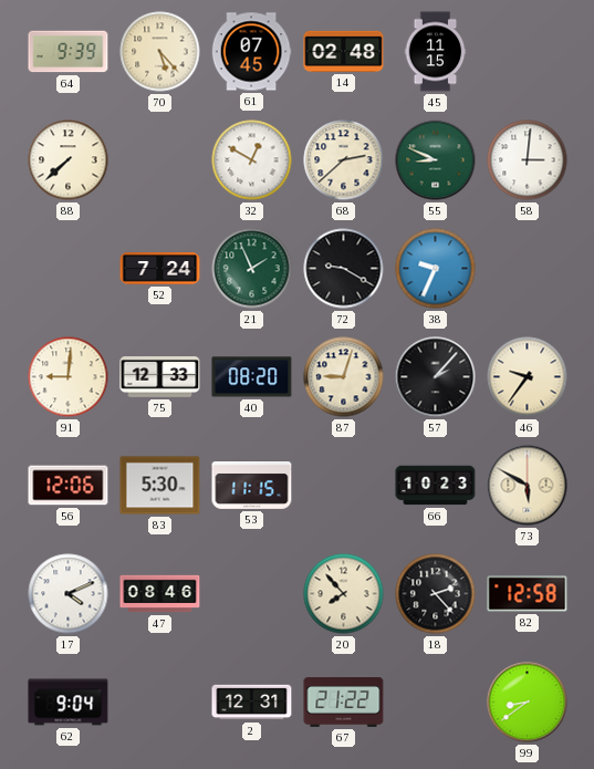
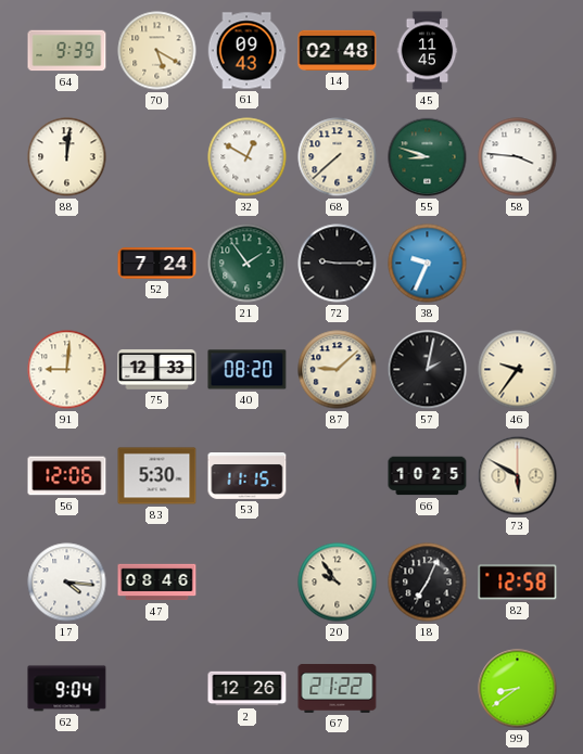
70: 5:23 -> 5:20
61: 07:45 -> 09:43
45: 11:15 -> 11:45
88: 7:38 -> 12:01
68: 2:38 -> 7:38
55: 8:49 -> 8:48
58: 3:01 -> 3:46
21: 1:56 -> 1:54
72: 9:20 -> 9:15
87: 9:03 -> 9:08
57: 2:07 -> 2:02
66: 10:23 -> 10:25
17: 4:11 -> 4:16
20: 7:53 -> 9:54
18: 2:23 -> 7:04
2: 12:31 -> 12:26
